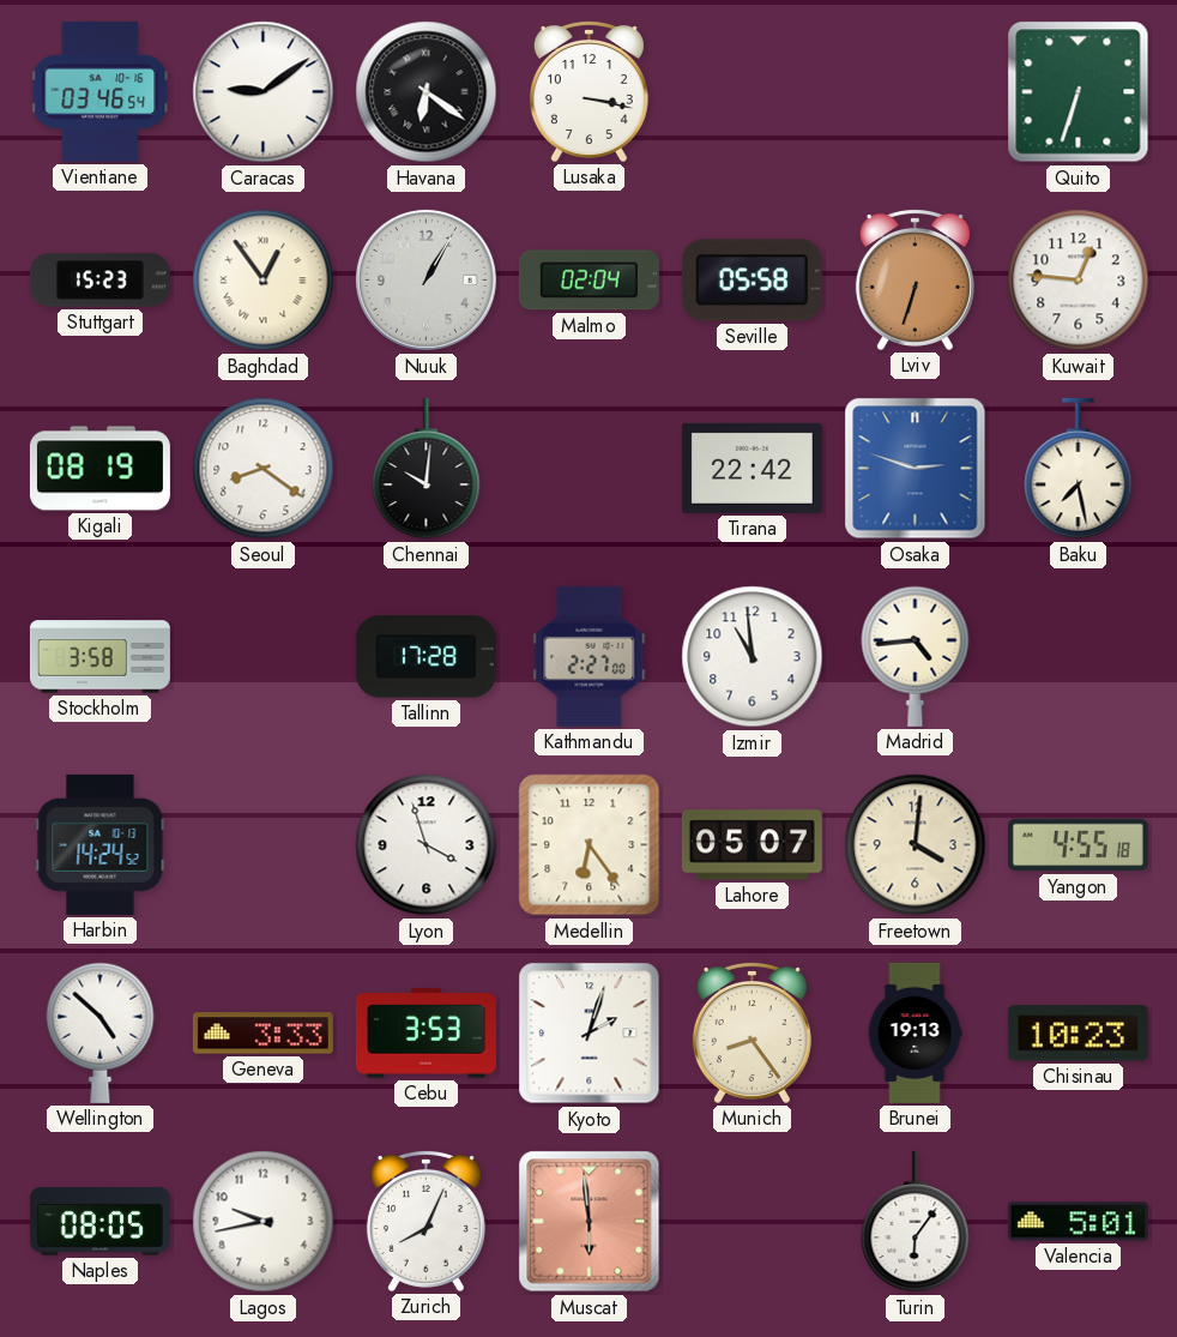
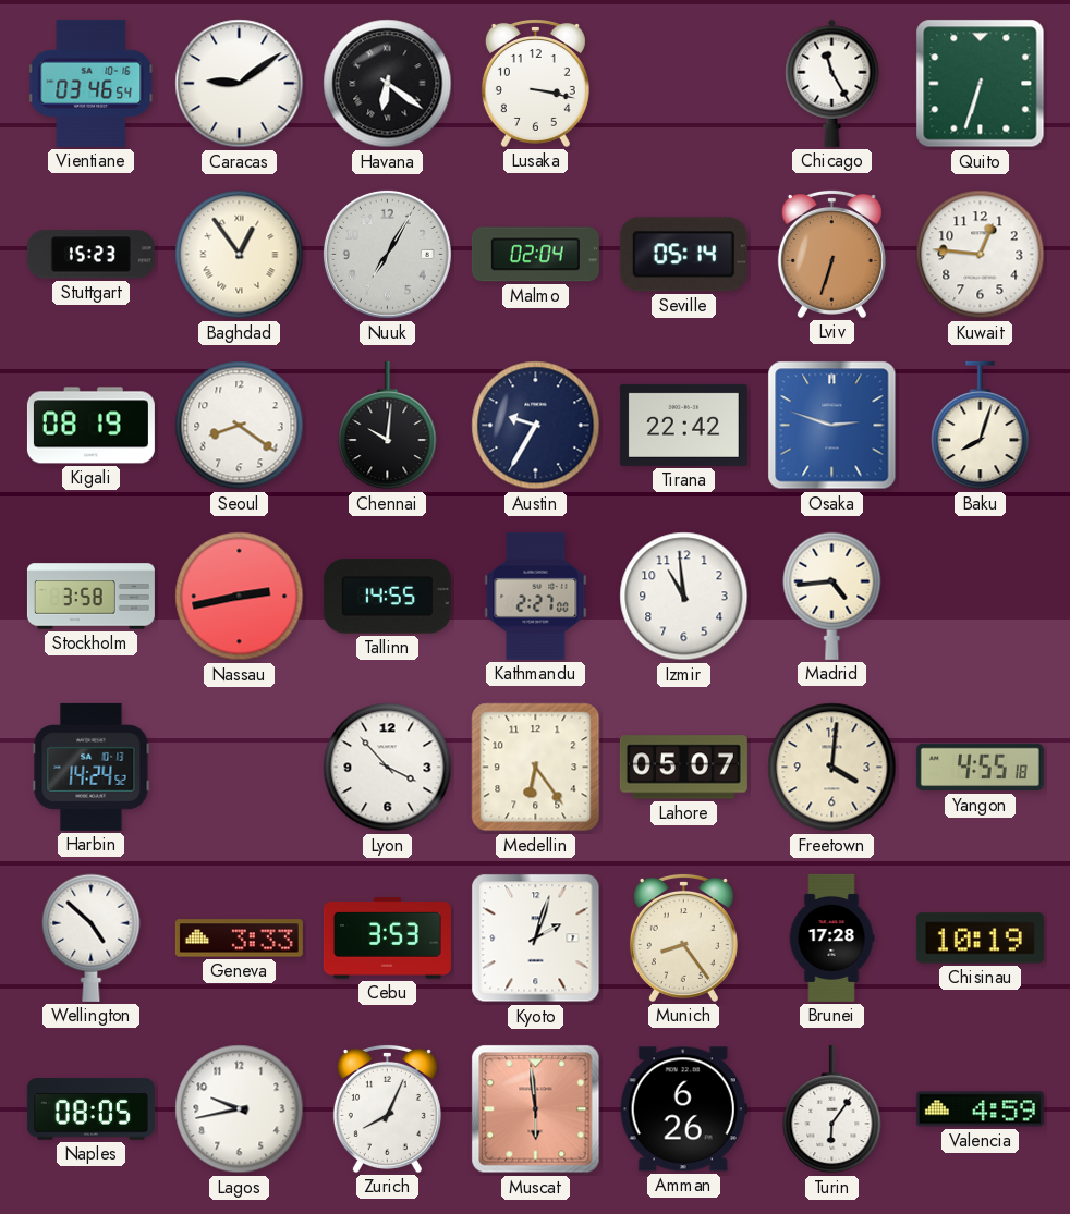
Chicago: none -> 11:25
Nuuk: 1:05 -> 7:05
Seville: 05:58 -> 05:14
Austin: none -> 9:35
Baku: 7:28 -> 8:03
Nassau: none -> 2:43
Tallinn: 17:28 -> 14:55
Lyon: 3:57 -> 3:53
Brunei: 19:13 -> 17:28
Chisinau: 10:23 -> 10:19
Amman: none -> 6:26
Valencia: 5:01 -> 4:59
